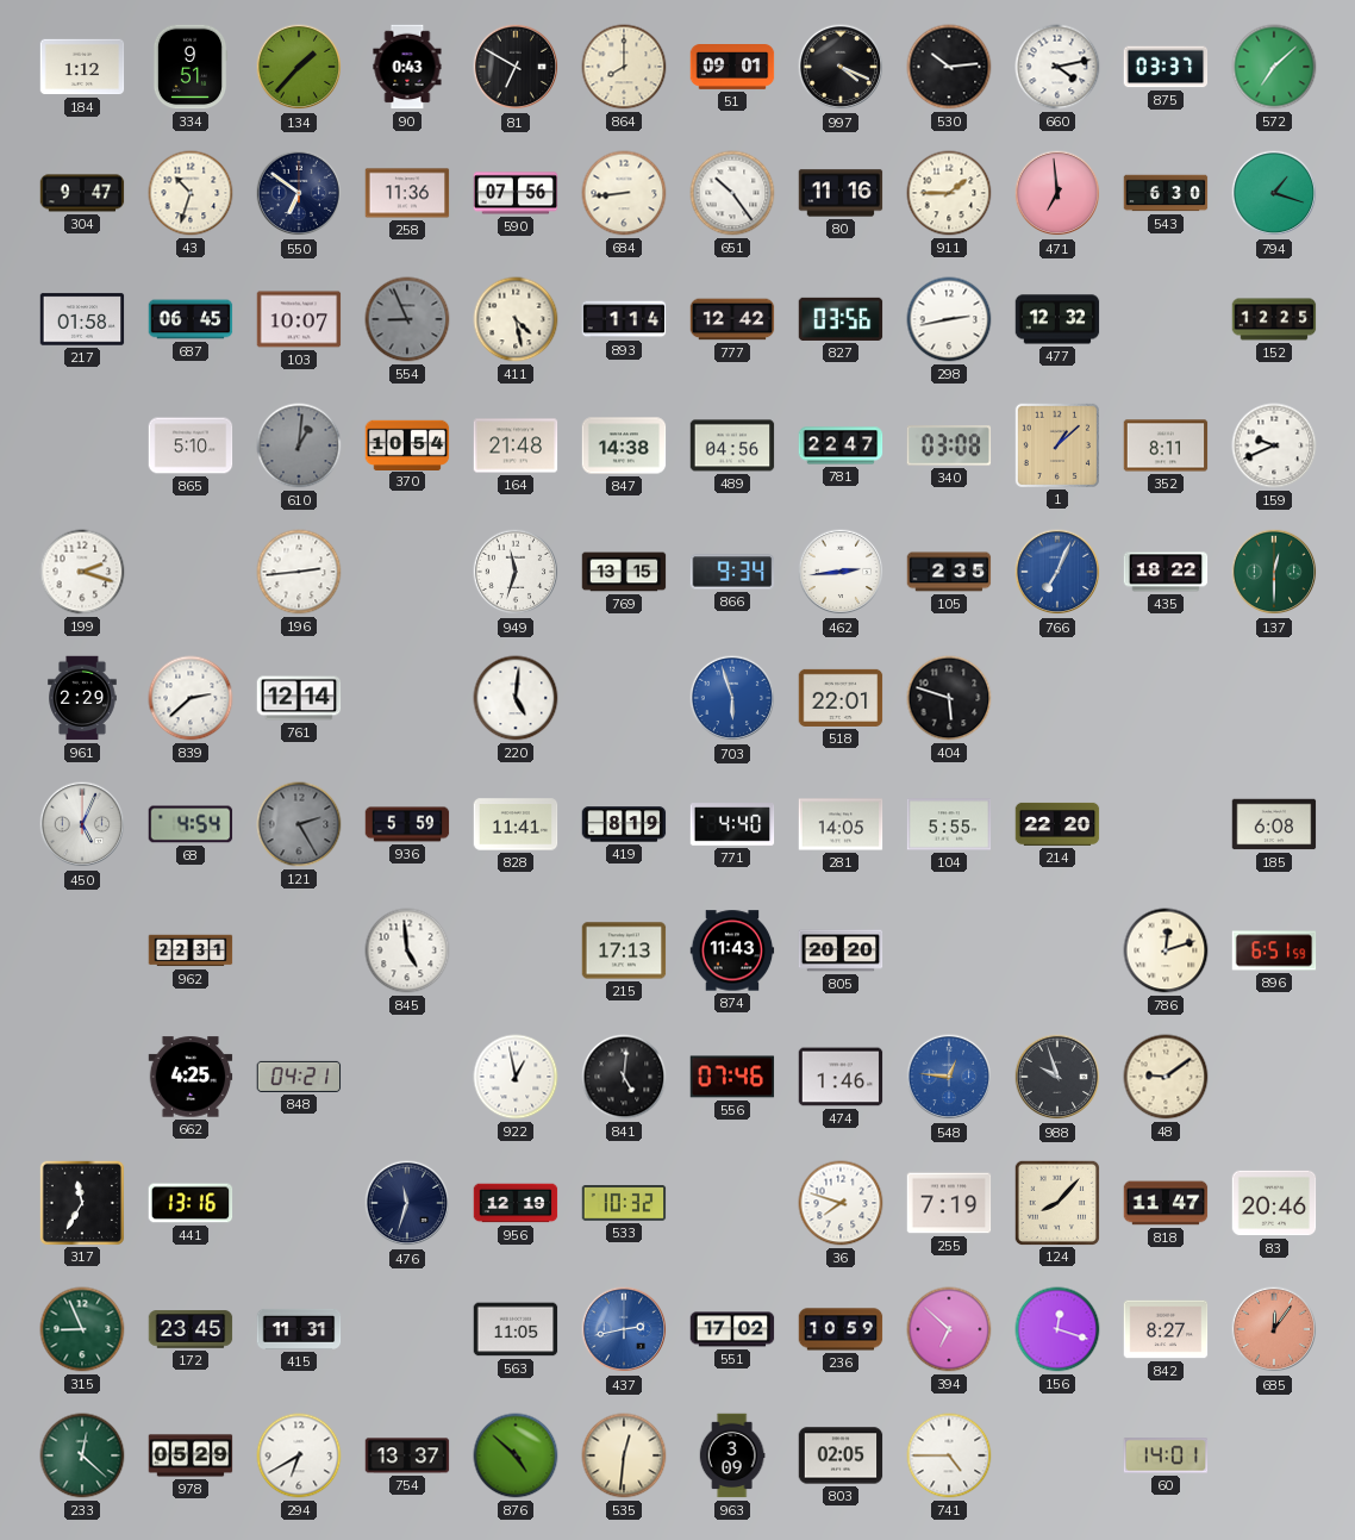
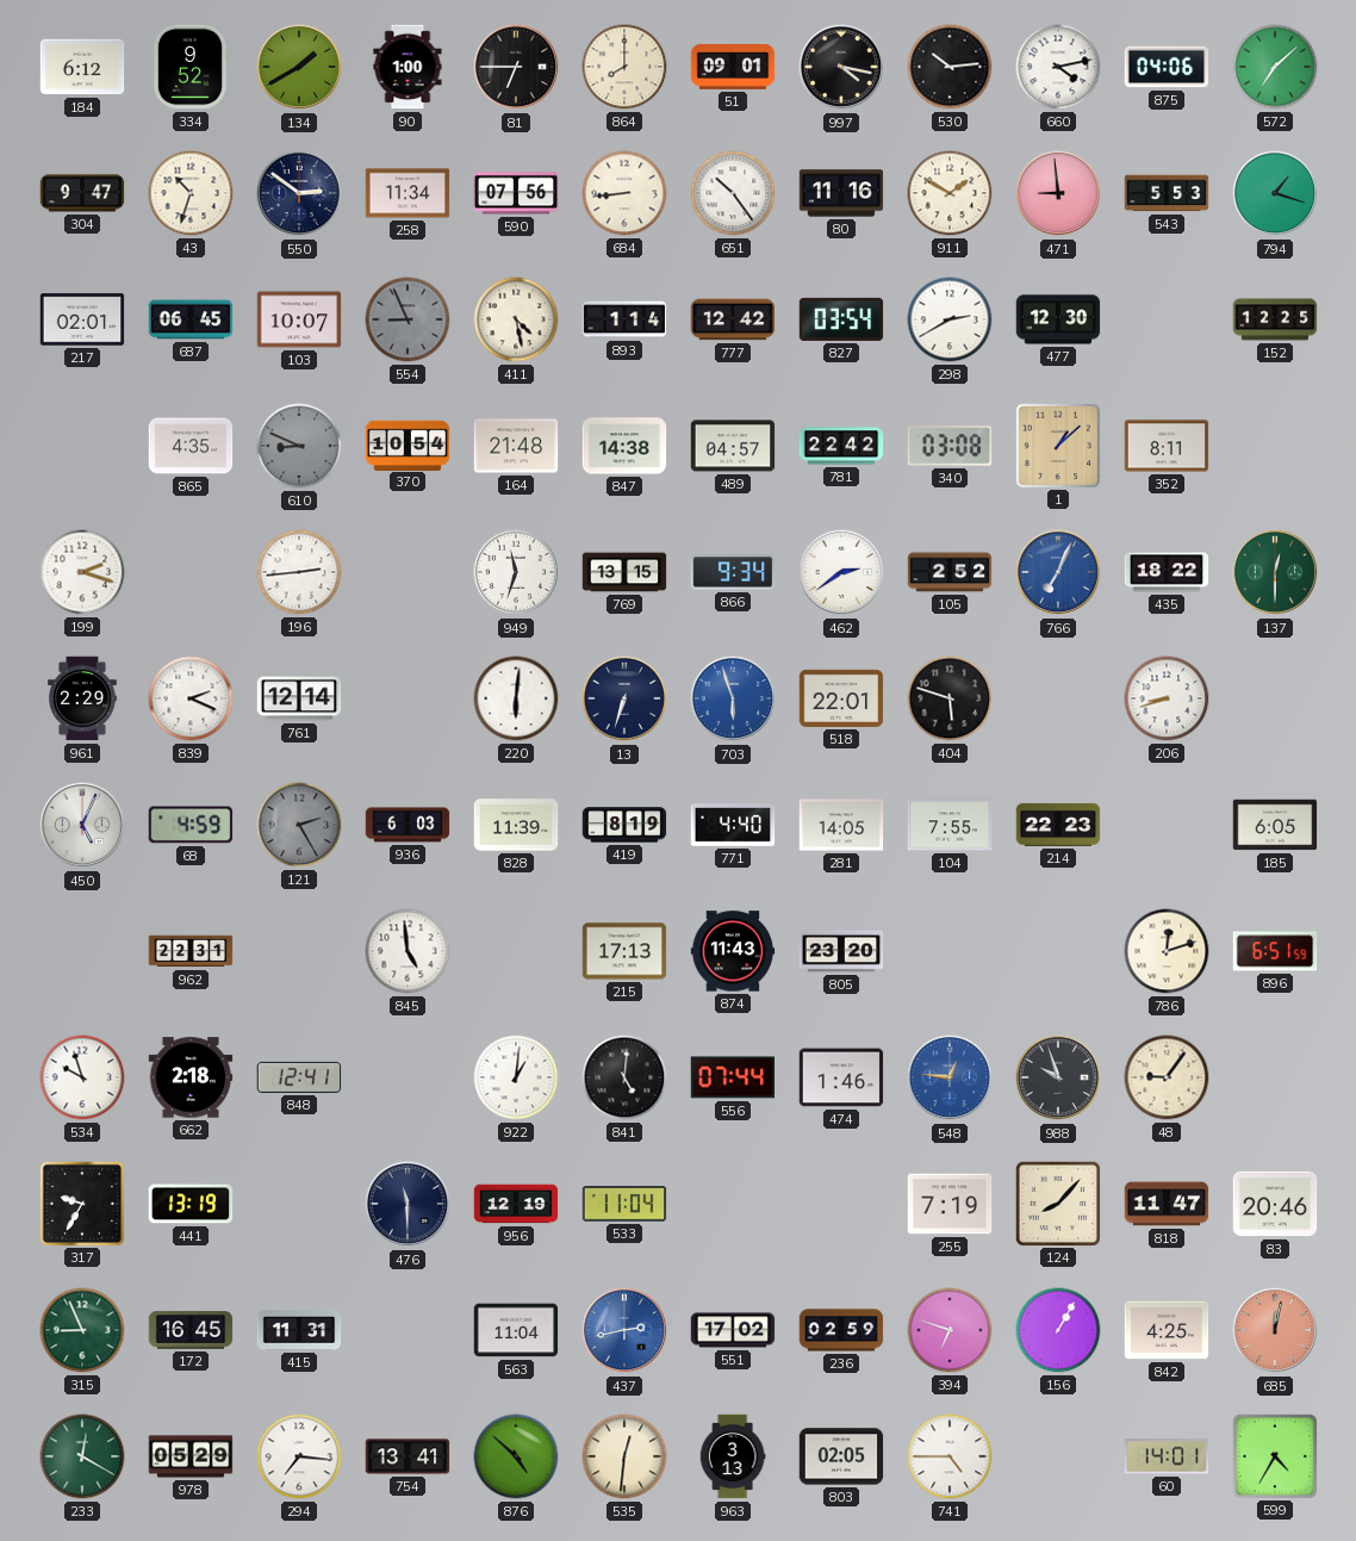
184: 1:12 -> 6:12
334: 9:51 -> 9:52
134: 1:37 -> 1:40
90: 0:43 -> 1:00
81: 6:50 -> 6:45
997: 4:19 -> 4:17
875: 03:37 -> 04:06
550: 6:51 -> 2:51
258: 11:36 -> 11:34
911: 1:45 -> 1:50
471: 6:59 -> 8:59
543: 6:30 -> 5:53
217: 01:58 -> 02:01
827: 03:56 -> 03:54
298: 2:43 -> 2:40
477: 12:32 -> 12:30
865: 5:10 -> 4:35
610: 1:01 -> 8:49
489: 04:56 -> 04:57
781: 22:47 -> 22:42
159: 9:41 -> none
462: 2:44 -> 2:39
105: 2:35 -> 2:52
839: 2:38 -> 2:19
220: 5:01 -> 6:01
13: none -> 6:33
206: none -> 8:42
68: 4:54 -> 4:59
936: 5:59 -> 6:03
828: 11:41 -> 11:39
104: 5:55 -> 7:55
214: 22:20 -> 22:23
185: 6:08 -> 6:05
805: 20:20 -> 23:20
534: none -> 9:57
662: 4:25 -> 2:18
848: 04:21 -> 12:41
922: 12:58 -> 1:01
556: 07:46 -> 07:44
48: 9:09 -> 9:06
317: 11:35 -> 9:35
441: 13:16 -> 13:19
476: 11:33 -> 11:30
533: 10:32 -> 11:04
36: 7:48 -> none
172: 23:45 -> 16:45
563: 11:05 -> 11:04
236: 10:59 -> 02:59
394: 6:52 -> 6:48
156: 12:18 -> 1:05
842: 8:27 -> 4:25
685: 12:06 -> 12:02
233: 12:22 -> 12:20
294: 6:40 -> 7:16
754: 13:37 -> 13:41
963: 3:09 -> 3:13
599: none -> 4:35
